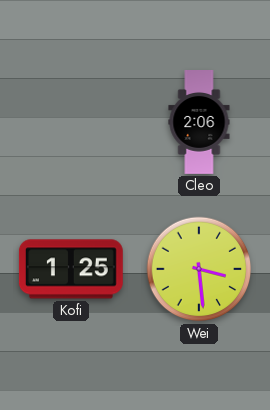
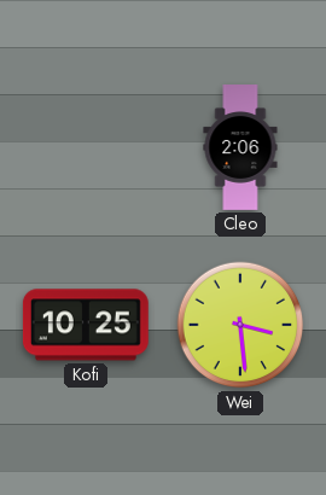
Kofi: 1:25 -> 10:25
